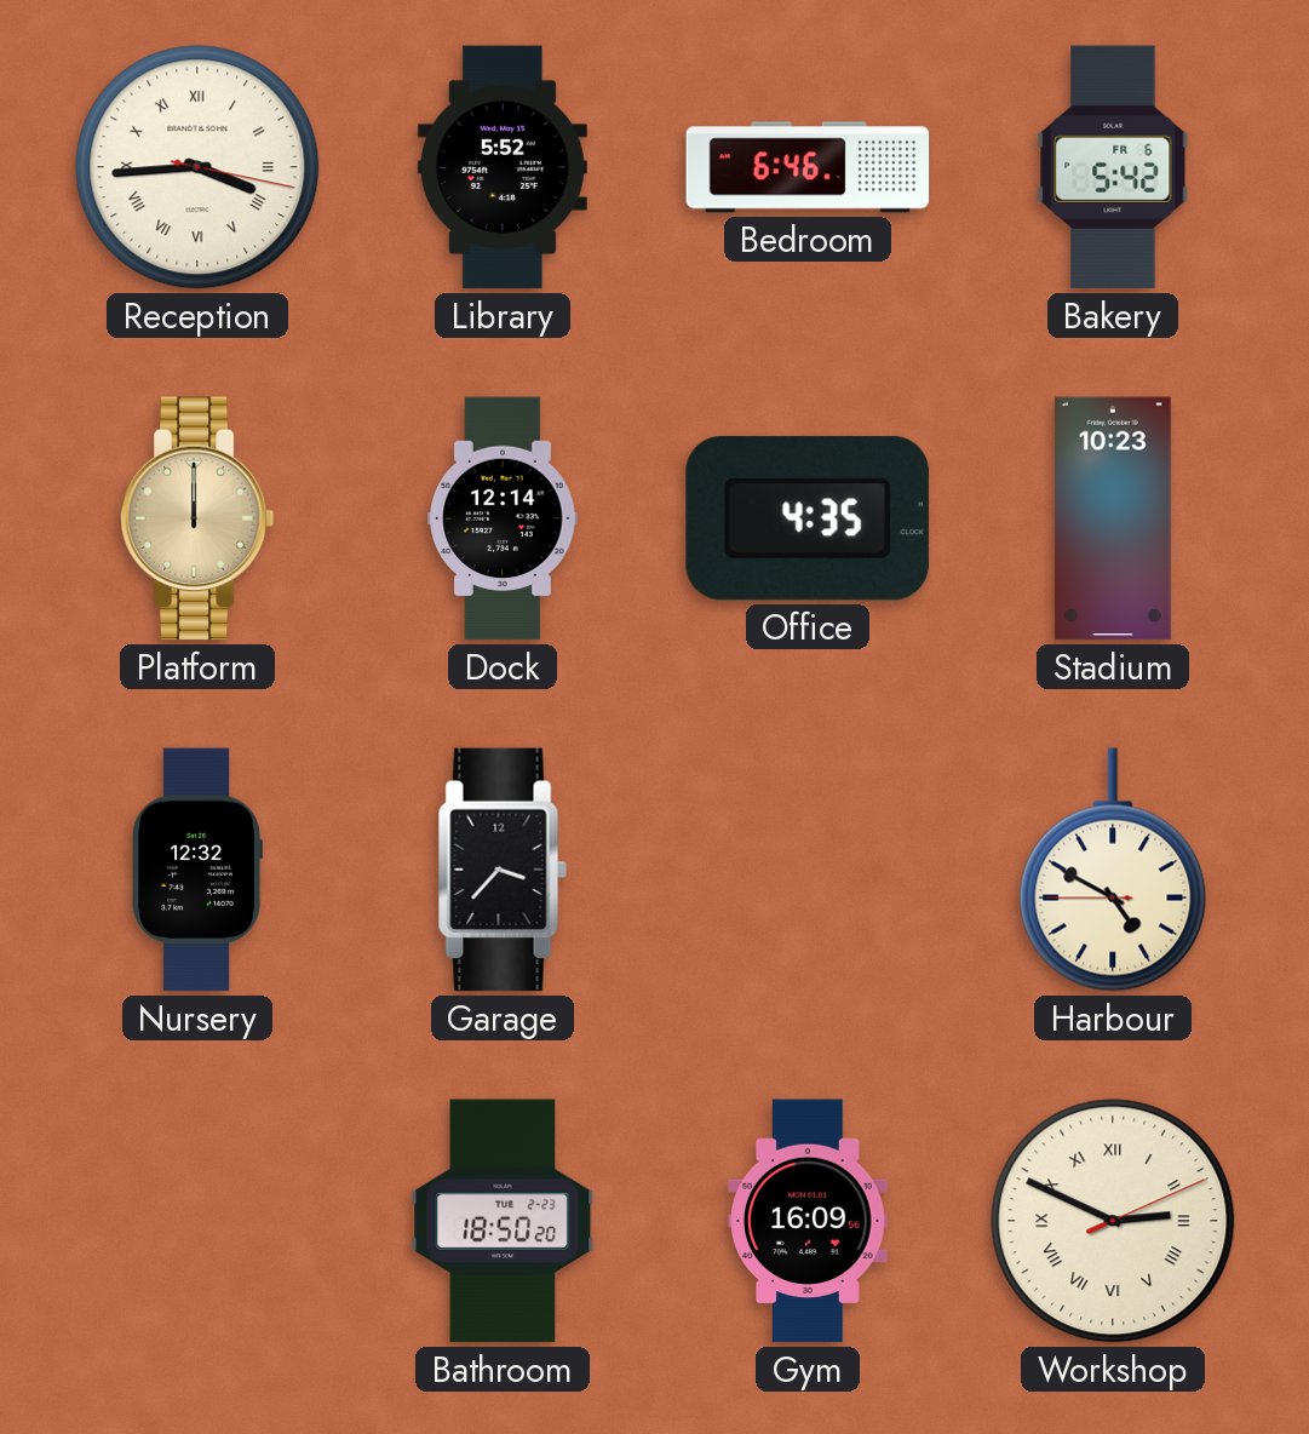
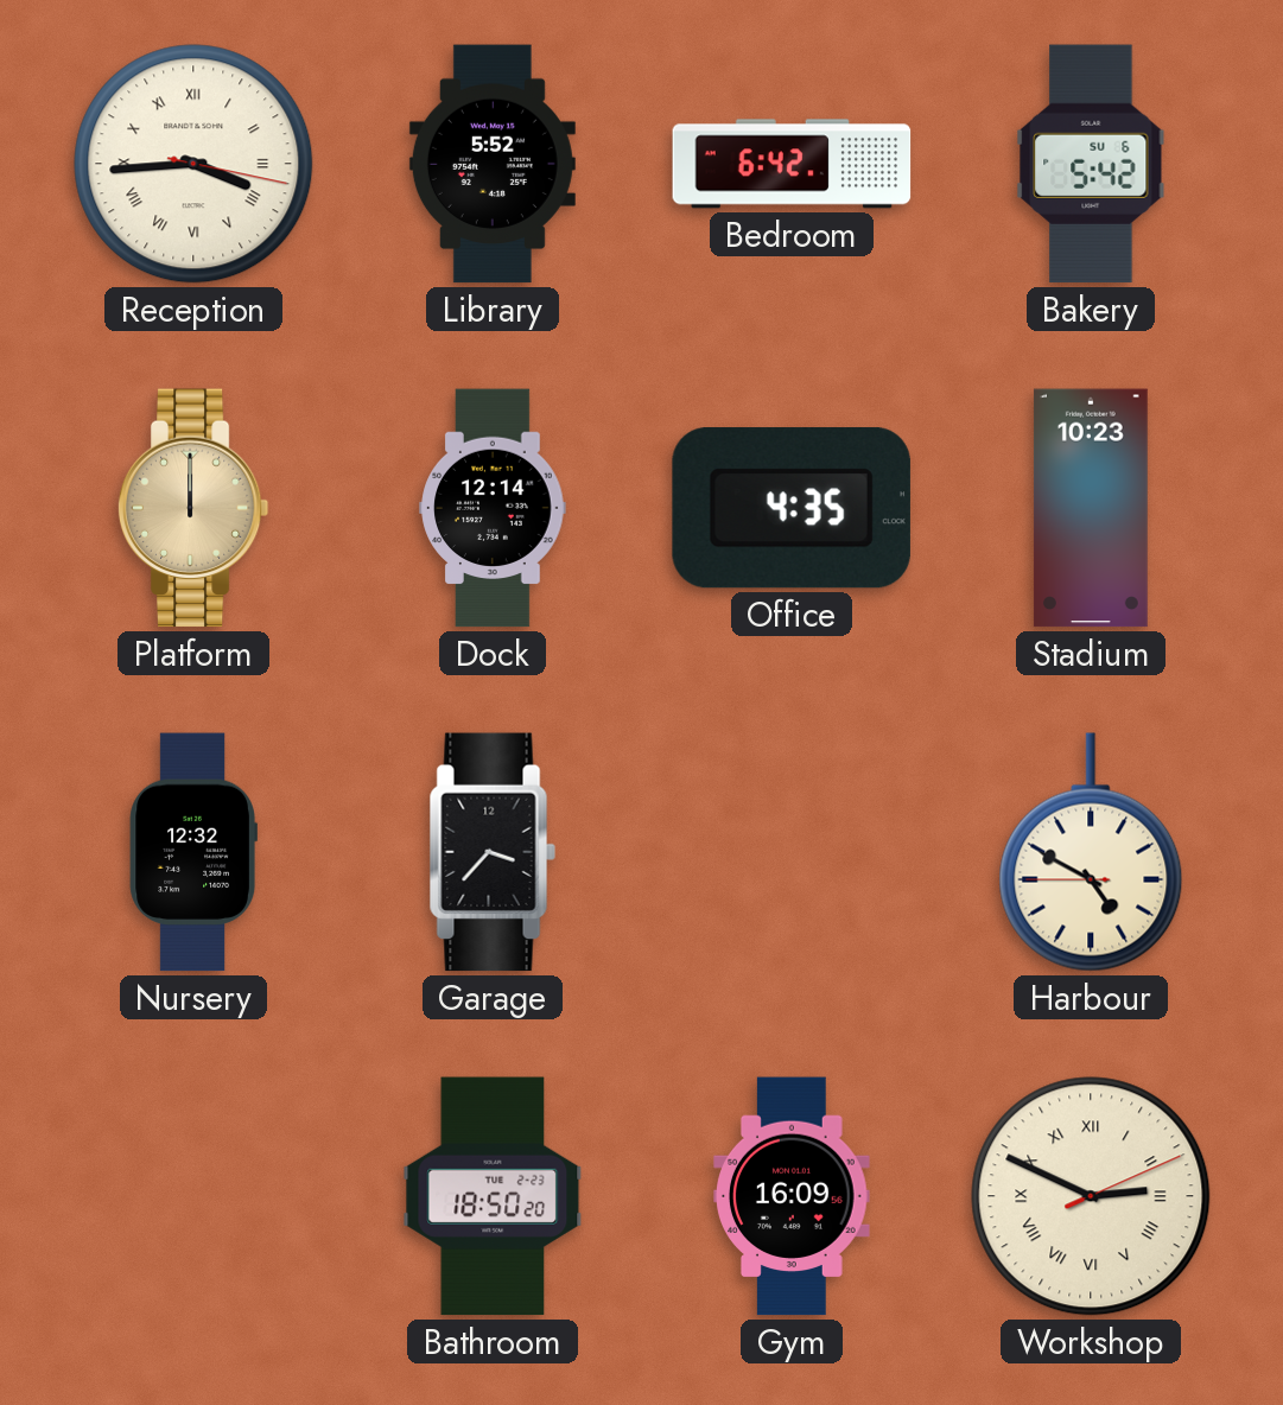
Bedroom: 6:46 -> 6:42
Bakery date: FR 6 -> SU 6
